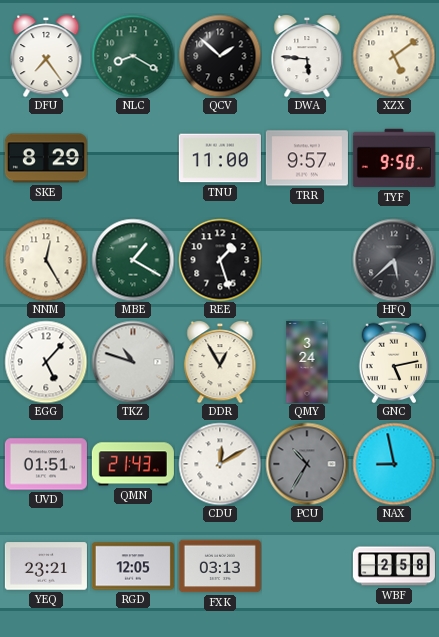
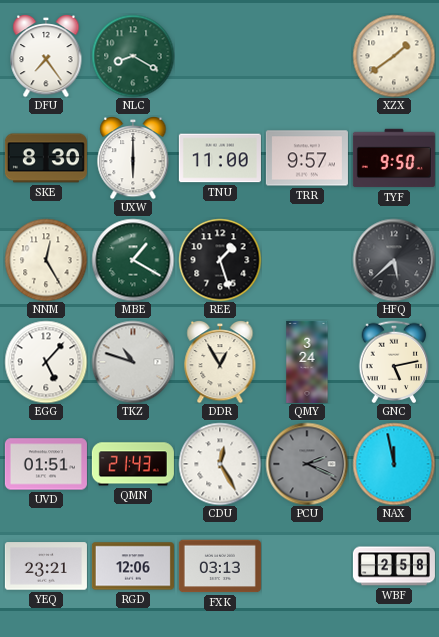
QCV: 1:52 -> none
DWA: 5:46 -> none
XZX: 5:09 -> 1:39
SKE: 8:29 -> 8:30
UXW: none -> 6:00
CDU: 12:10 -> 12:25
PCU: 10:35 -> 2:19
NAX: 8:58 -> 11:58
RGD: 12:05 -> 12:06
